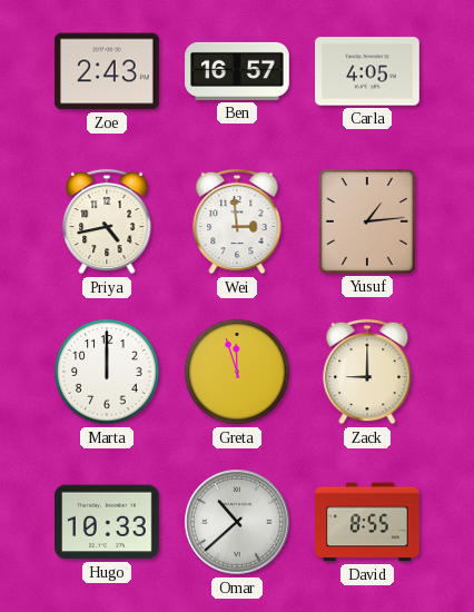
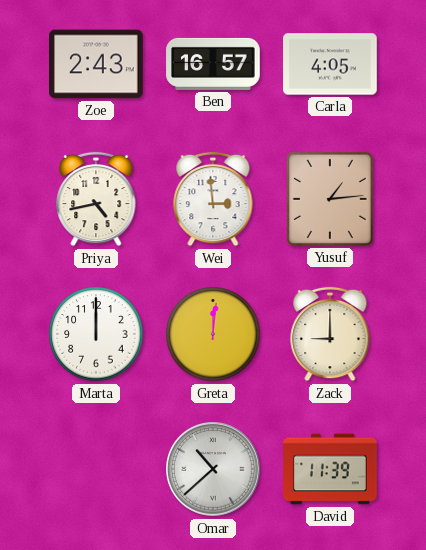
Greta: 11:57 -> 12:01
Hugo: 10:33 -> none
David: 8:55 -> 11:39
